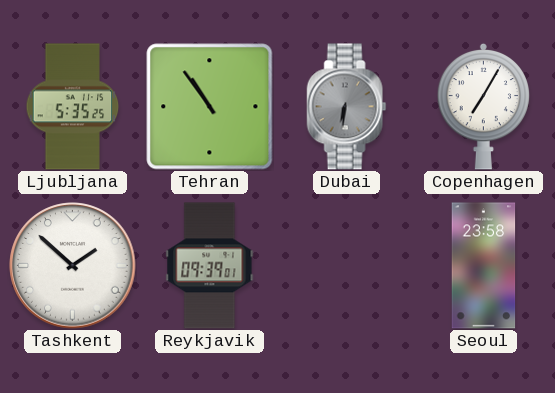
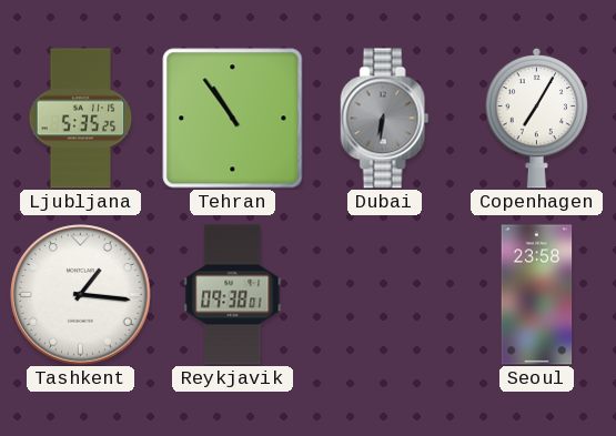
Tashkent: 1:52 -> 1:16
Reykjavik: 09:39 -> 09:38
